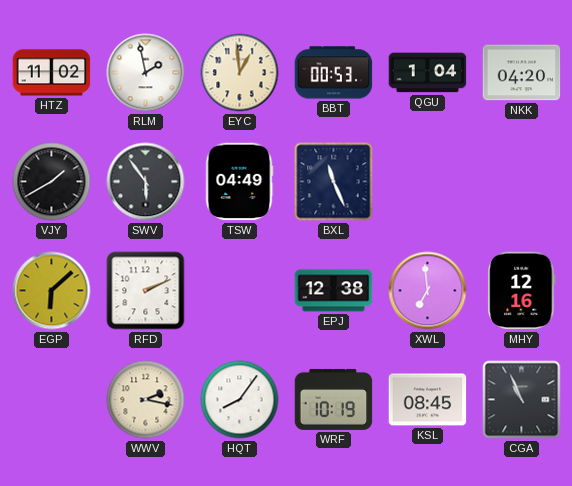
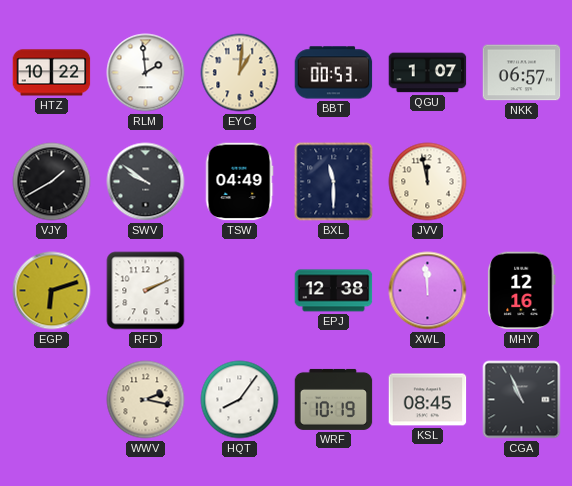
HTZ: 11:02 -> 10:22
RLM: 1:58 -> 1:59
EYC: 12:59 -> 1:01
QGU: 1:04 -> 1:07
NKK: 04:20 -> 06:57
SWV: 5:54 -> 9:51
BXL: 11:26 -> 11:30
JVV: none -> 11:58
EGP: 6:08 -> 6:12
XWL: 6:59 -> 11:59
